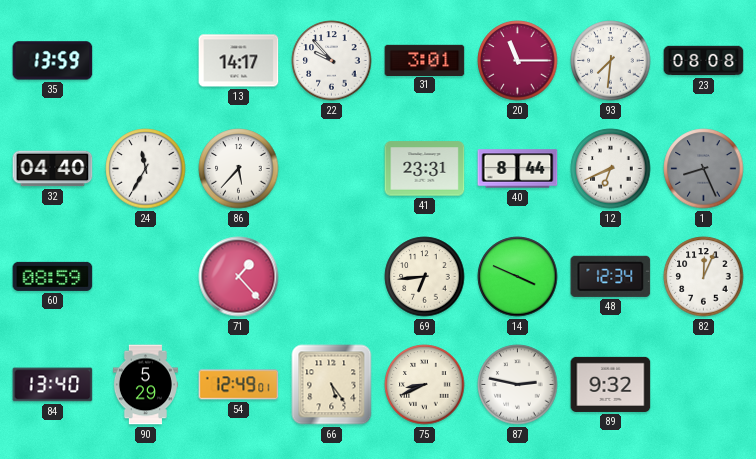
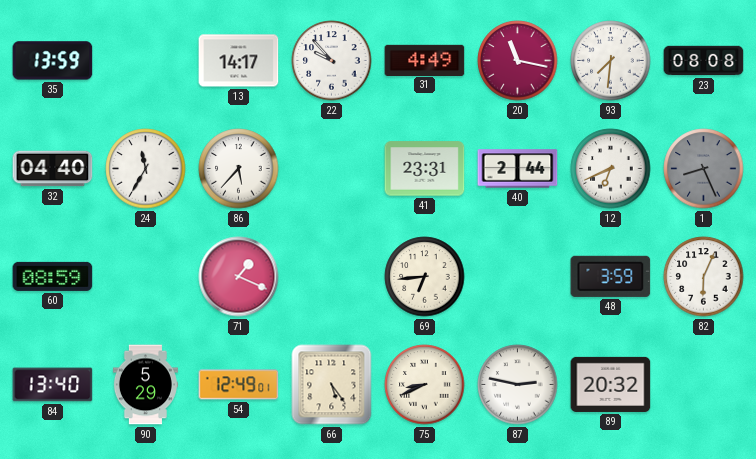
31: 3:01 -> 4:49
20: 11:15 -> 11:17
40: 8:44 -> 2:44
71: 1:23 -> 1:19
14: 3:49 -> none
48: 12:34 -> 3:59
82: 12:04 -> 6:04
89: 9:32 -> 20:32
